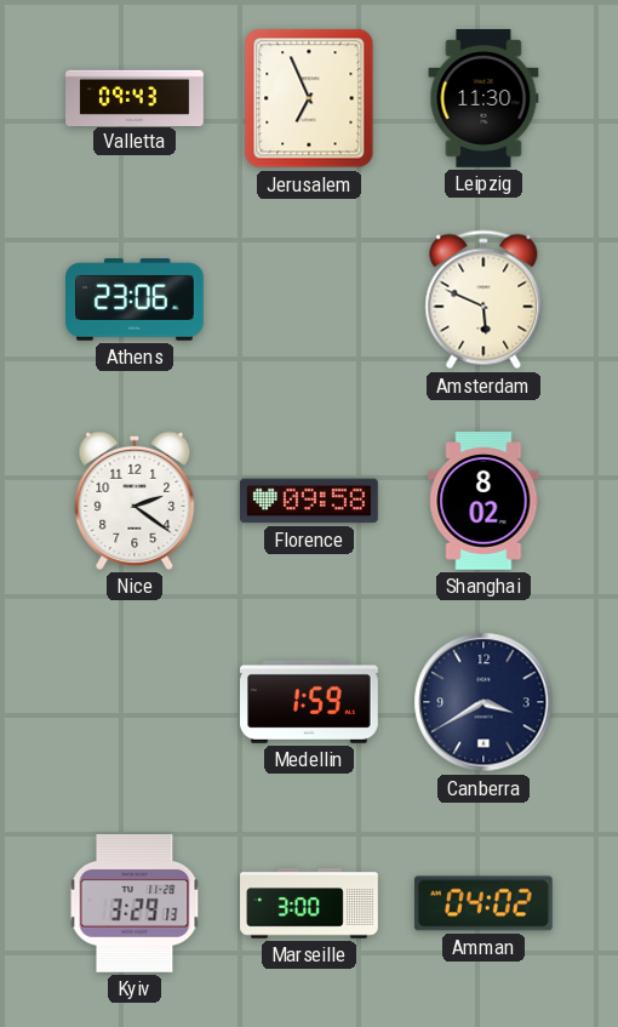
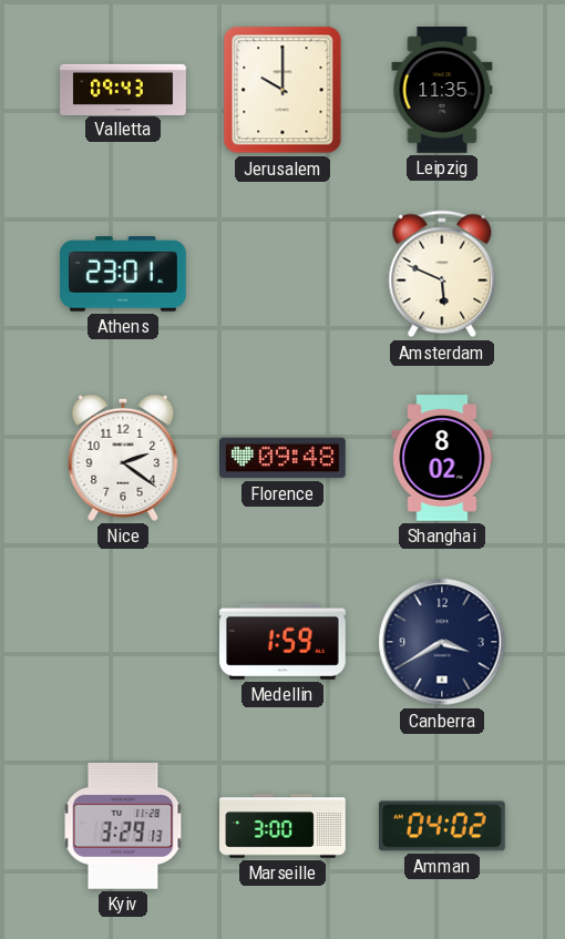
Jerusalem: 6:56 -> 10:00
Leipzig: 11:30 -> 11:35
Athens: 23:06 -> 23:01
Florence: 09:58 -> 09:48
